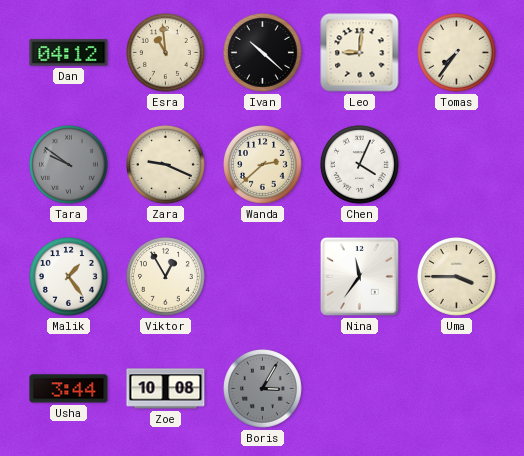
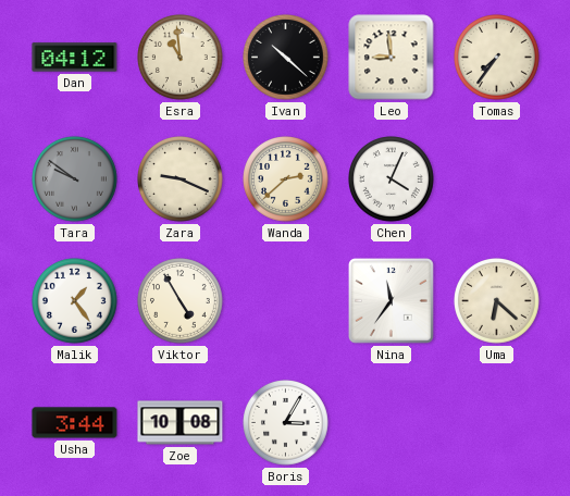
Leo: 9:01 -> 8:59
Viktor: 12:55 -> 4:55
Uma: 3:45 -> 6:22
Boris dial: grey -> white
